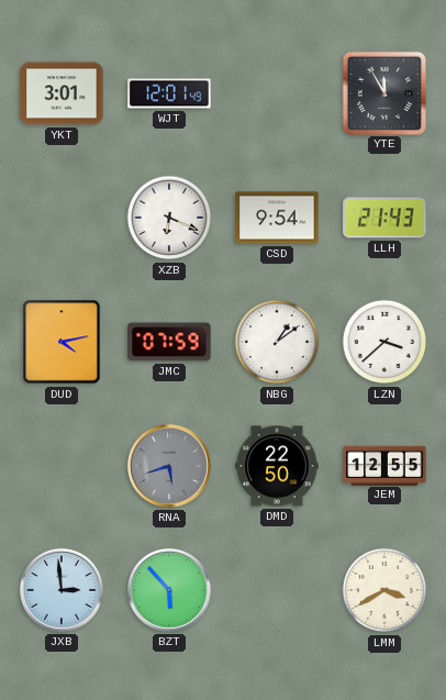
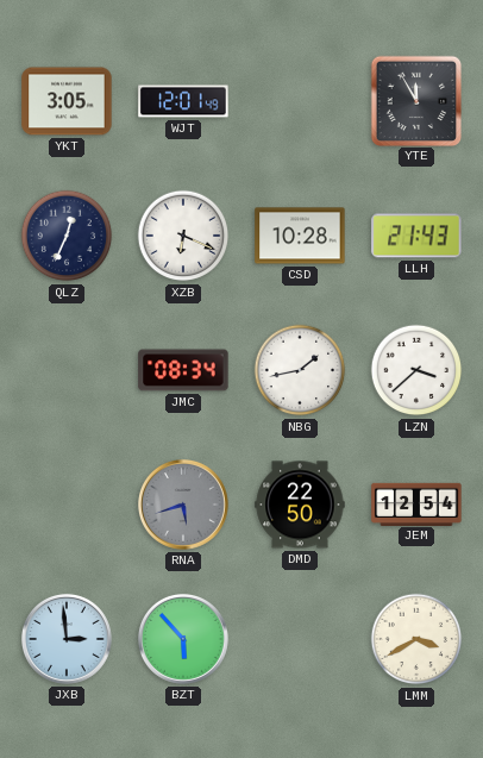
YKT: 3:01 -> 3:05
QLZ: none -> 12:34
CSD: 9:54 -> 10:28
DUD: 4:13 -> none
JMC: 07:59 -> 08:34
NBG: 1:09 -> 1:43
JEM: 12:55 -> 12:54
